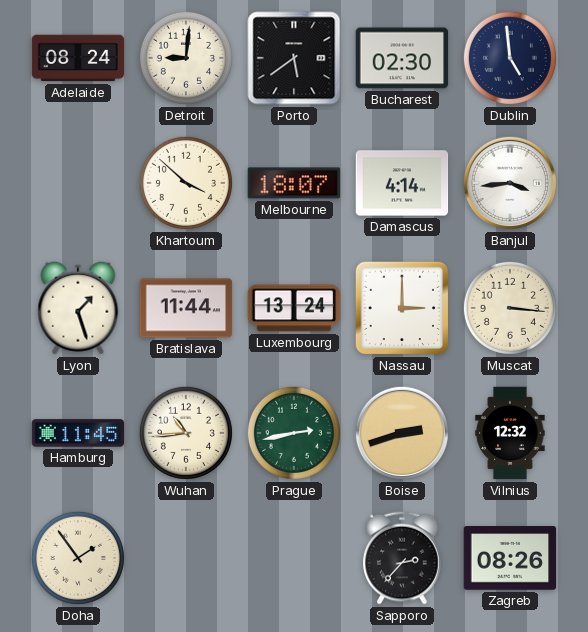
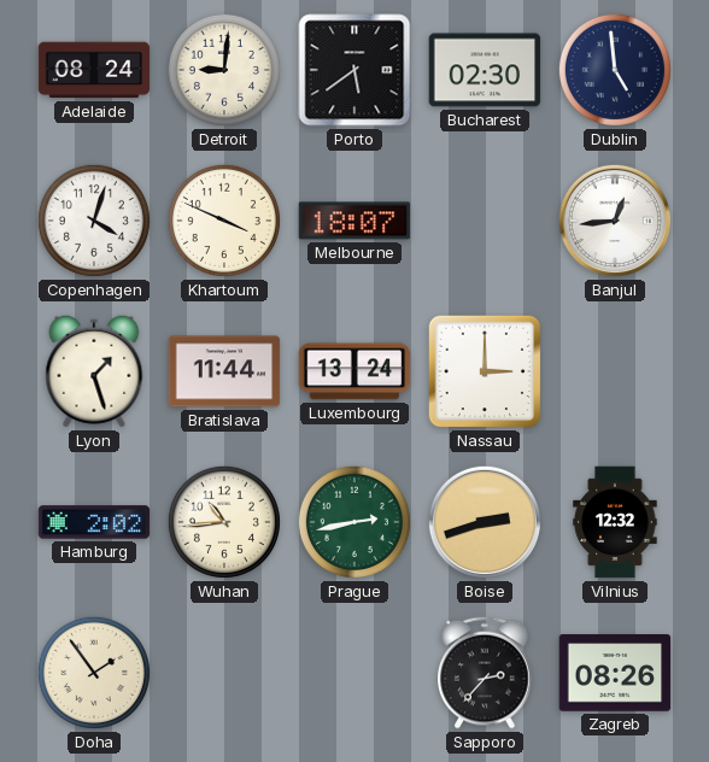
Copenhagen: none -> 4:03
Khartoum: 3:52 -> 3:49
Damascus: 4:14 -> none
Banjul: 3:44 -> 12:44
Muscat: 3:16 -> none
Hamburg: 11:45 -> 2:02
